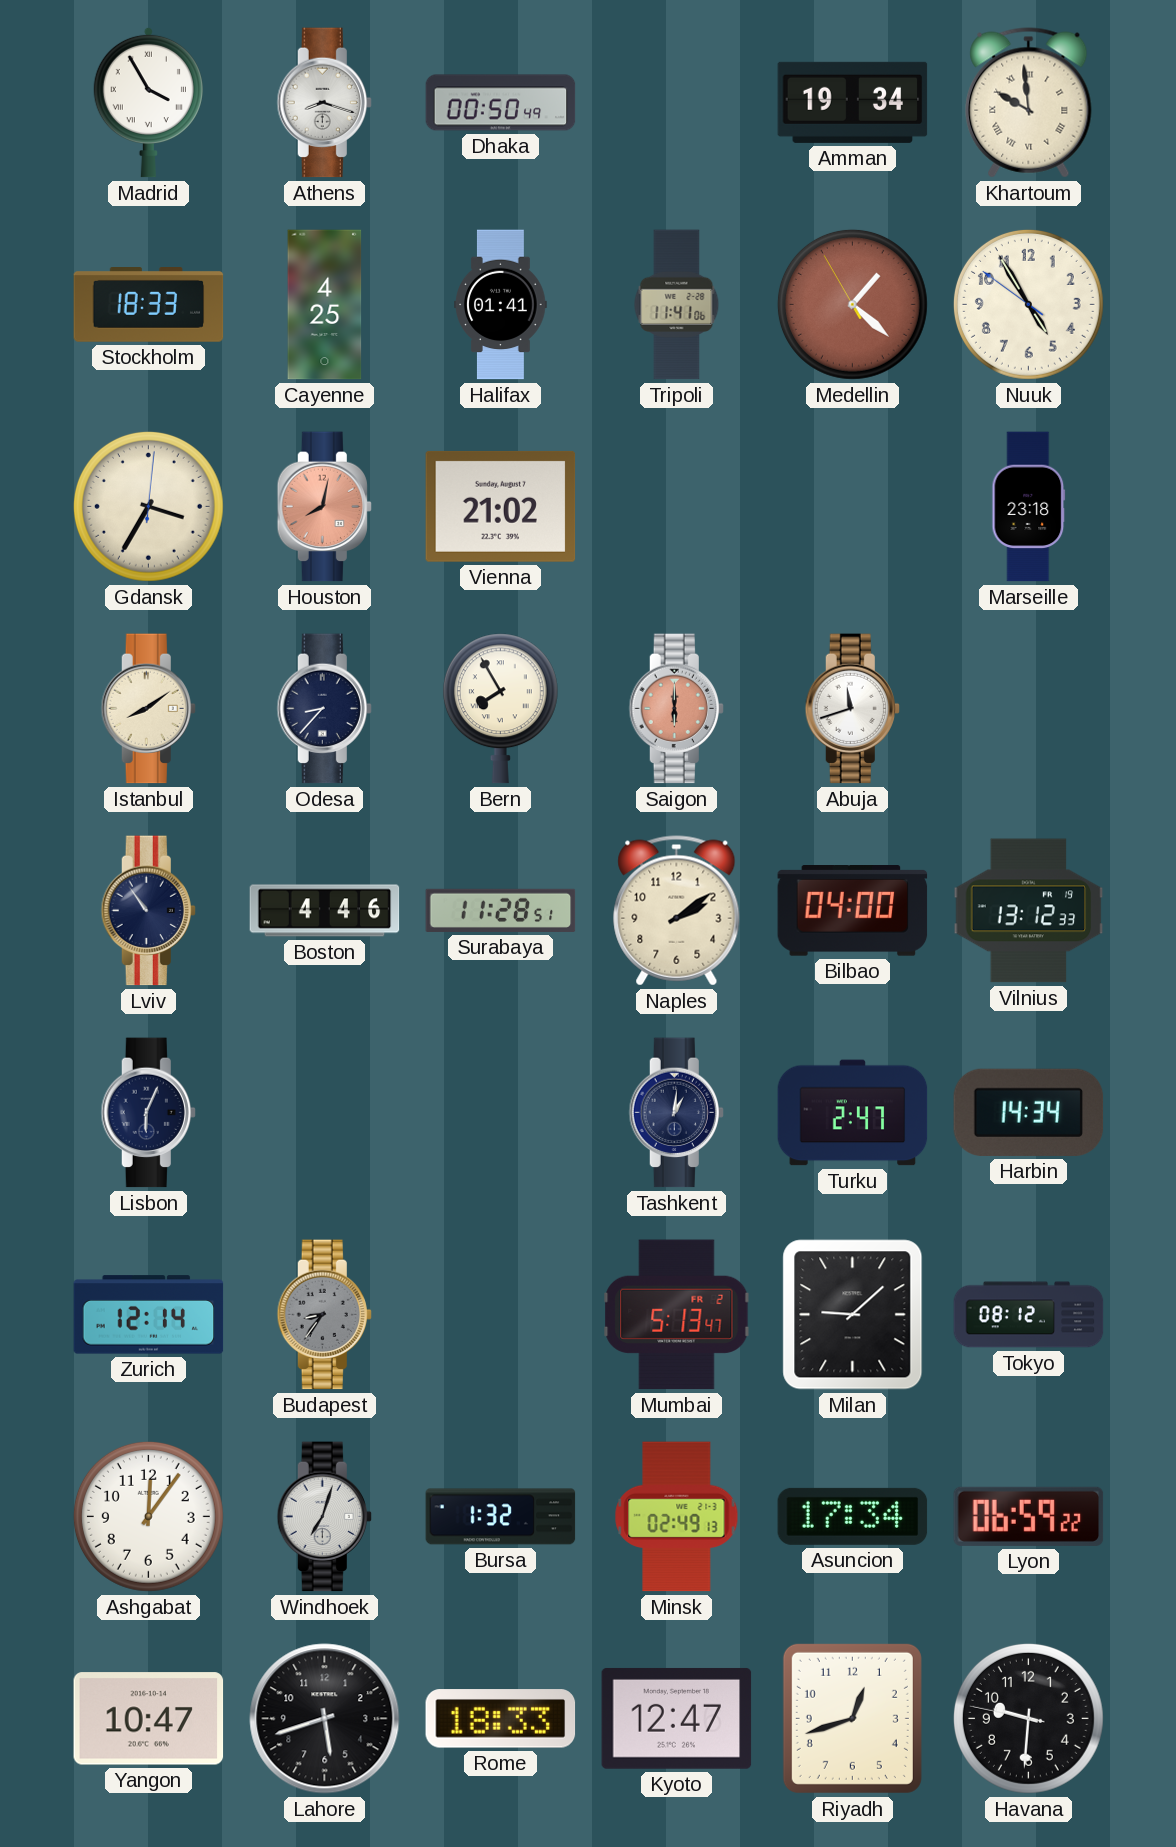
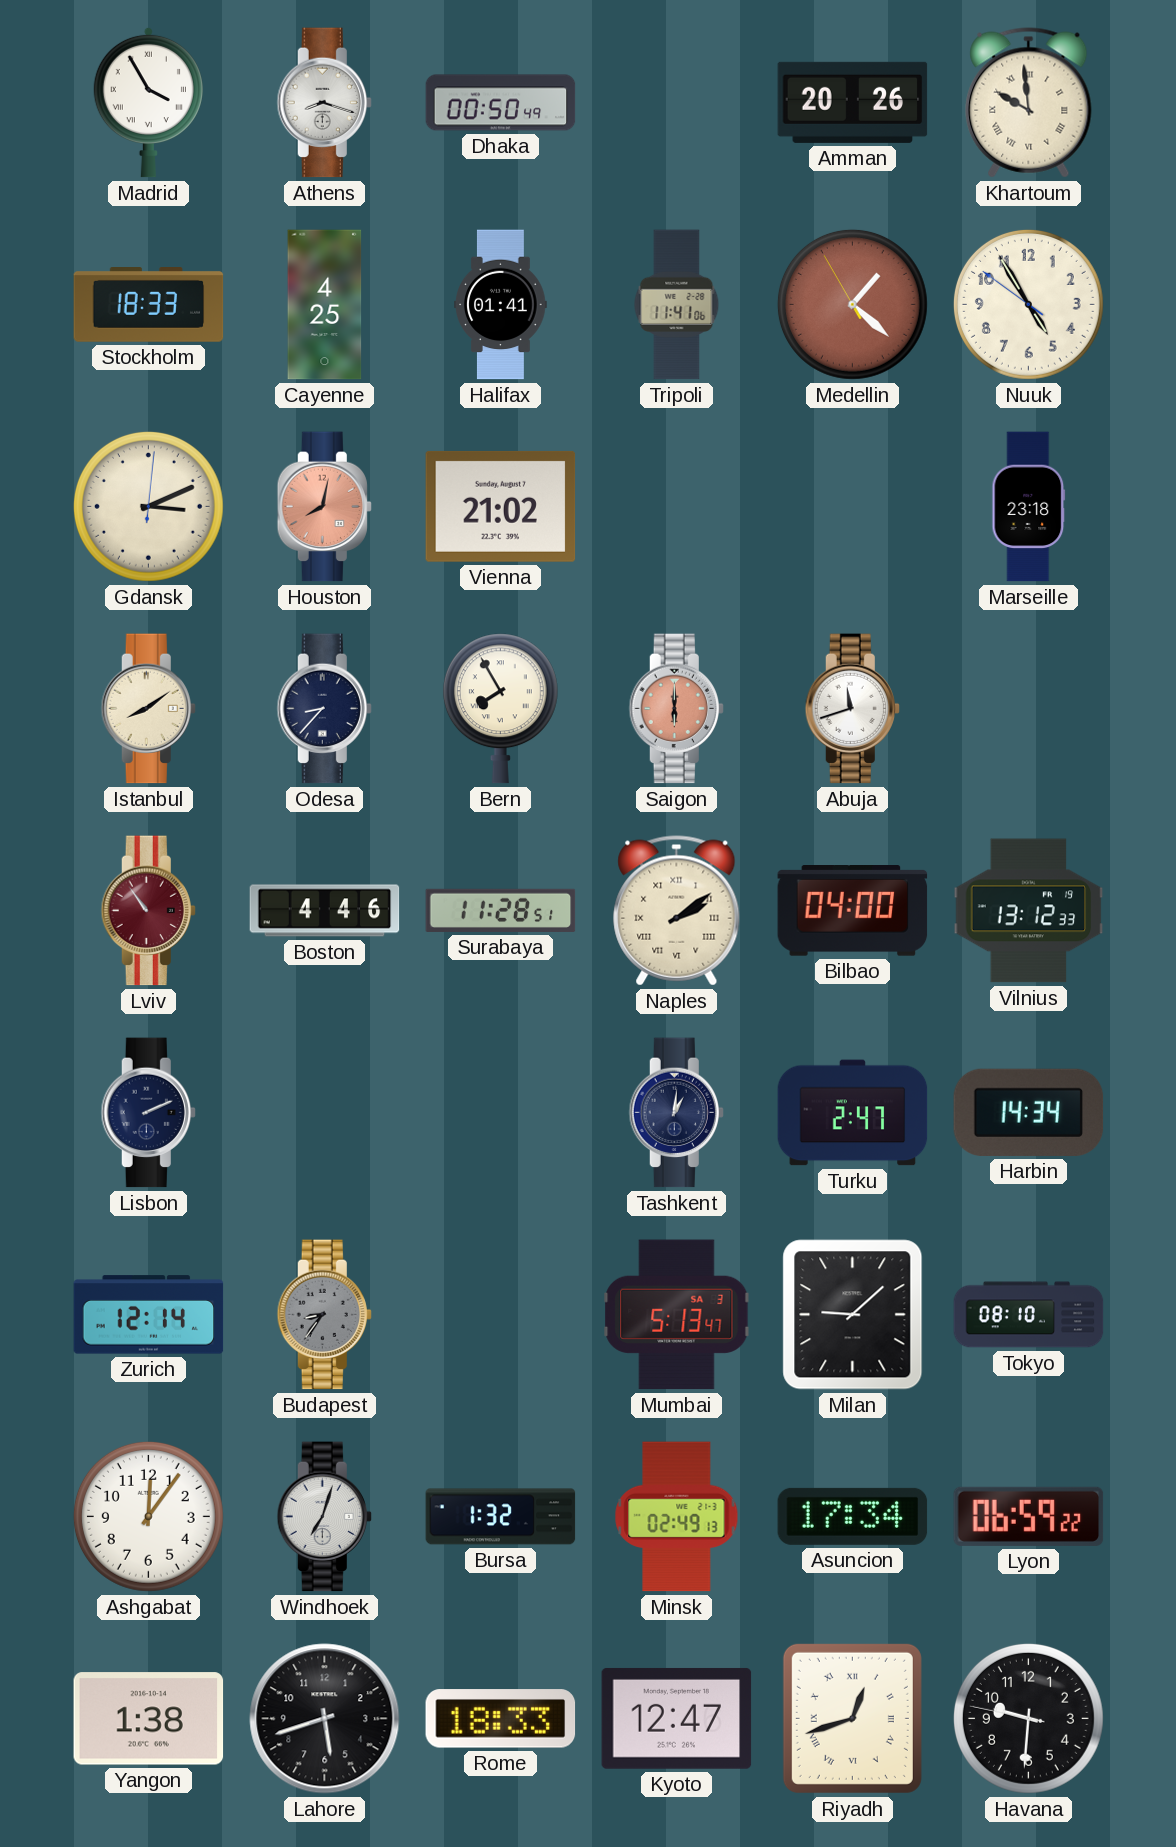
Amman: 19:34 -> 20:26
Gdansk: 3:35 -> 3:11
Lviv dial: navy -> burgundy
Naples numerals: Arabic -> Roman
Lisbon: 6:04 -> 2:11
Mumbai date: FR 2 -> SA 3
Tokyo: 08:12 -> 08:10
Yangon: 10:47 -> 1:38
Riyadh numerals: Arabic -> Roman
